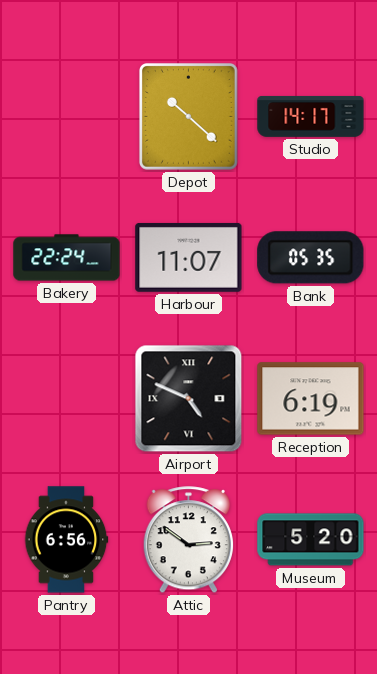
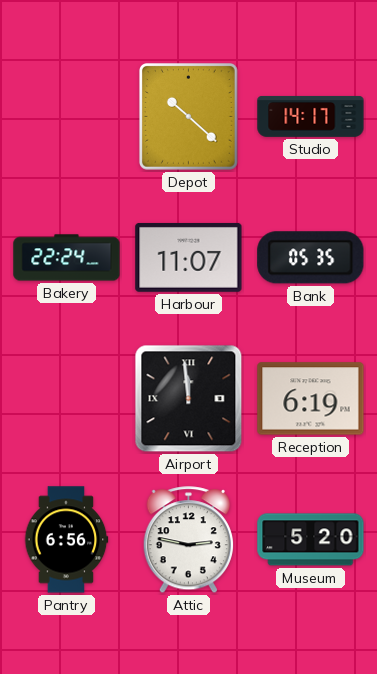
Airport: 4:49 -> 11:59
Attic: 2:51 -> 2:47
